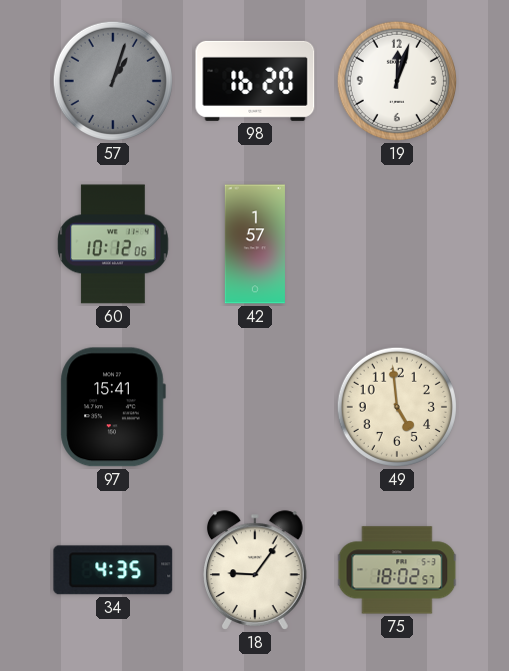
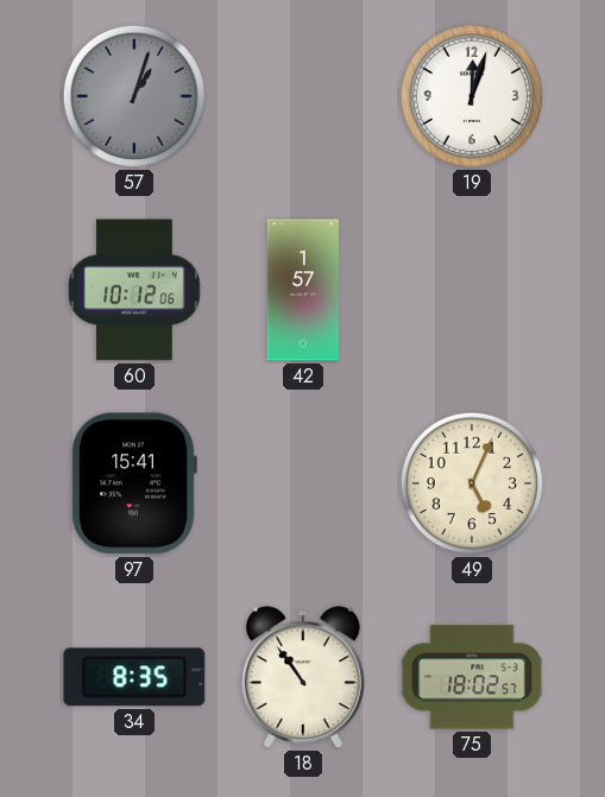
98: 16:20 -> none
49: 4:59 -> 5:04
34: 4:35 -> 8:35
18: 9:06 -> 10:54
